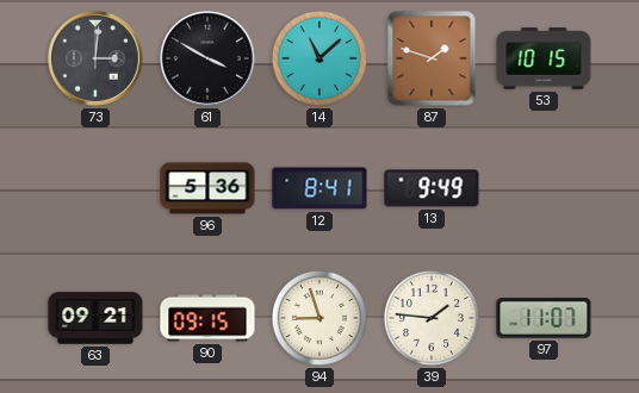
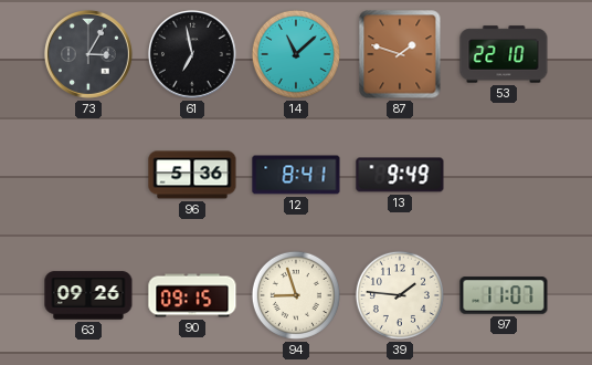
73: 3:01 -> 3:05
61: 3:50 -> 6:58
53: 10:15 -> 22:10
63: 09:21 -> 09:26
